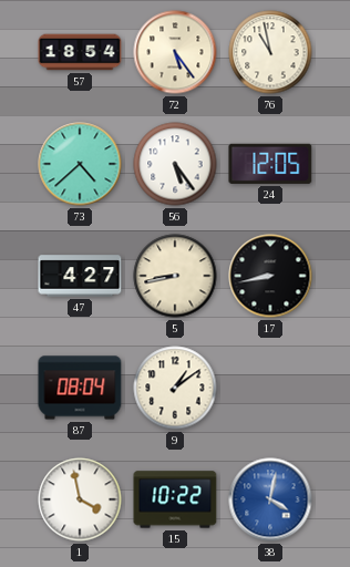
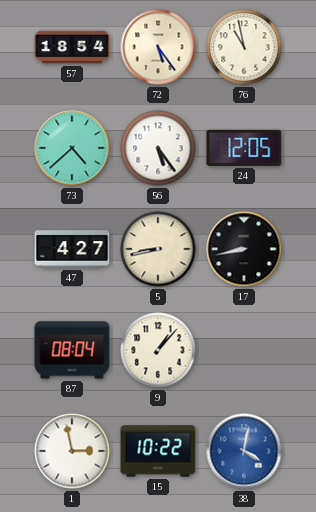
9: 1:09 -> 1:07
1: 3:58 -> 2:58
